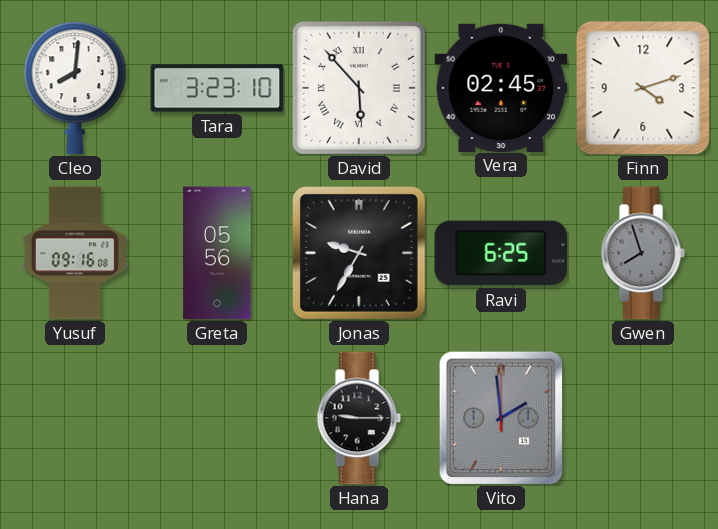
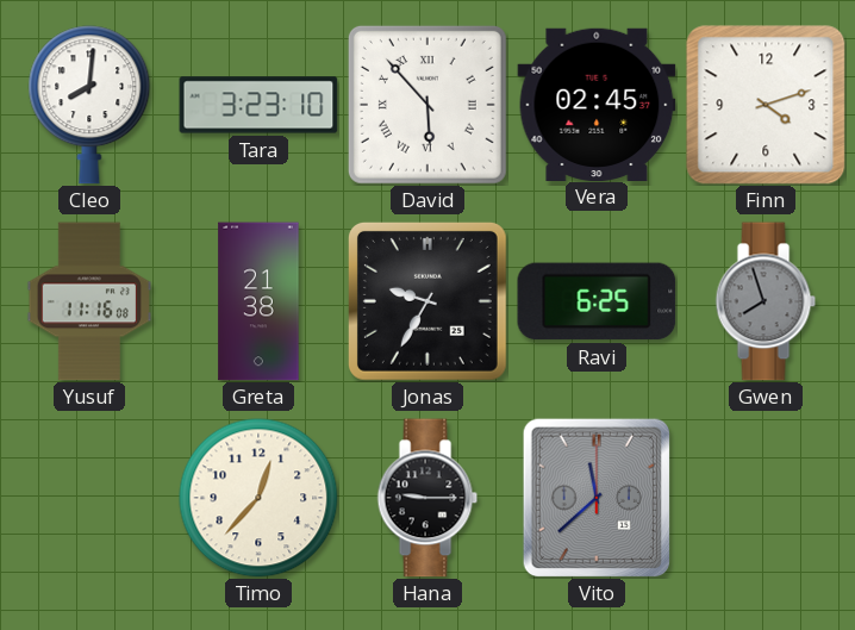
Yusuf: 09:16 -> 11:16
Greta: 05:56 -> 21:38
Timo: none -> 12:37
Vito: 1:59 -> 11:38
